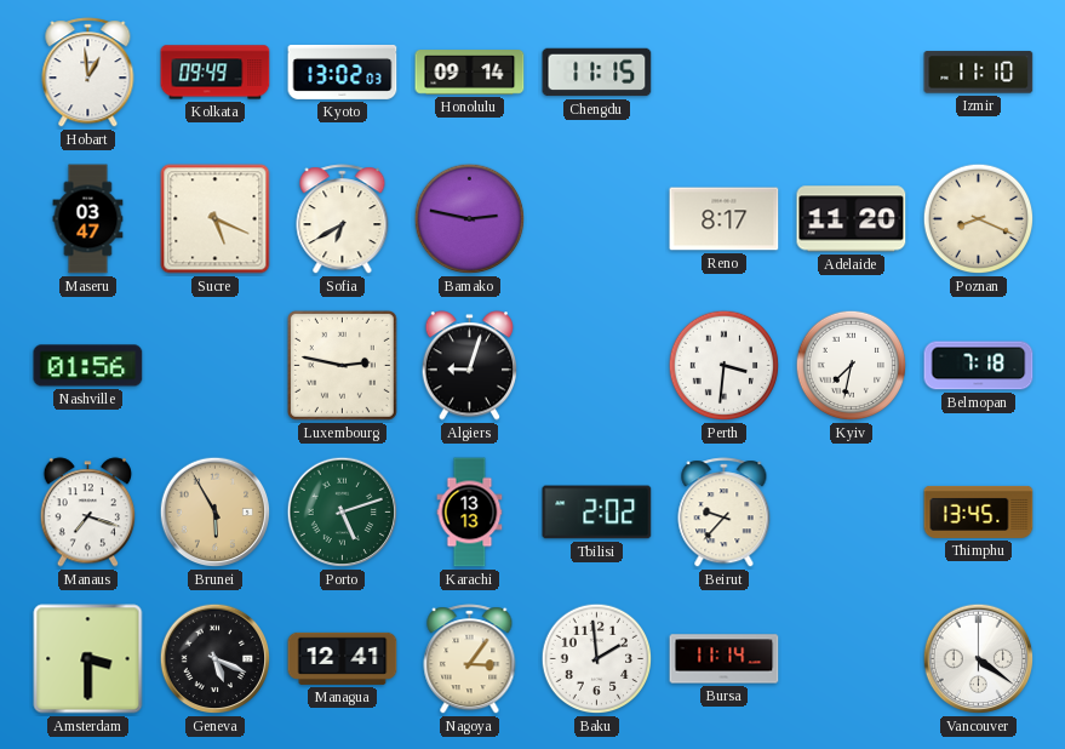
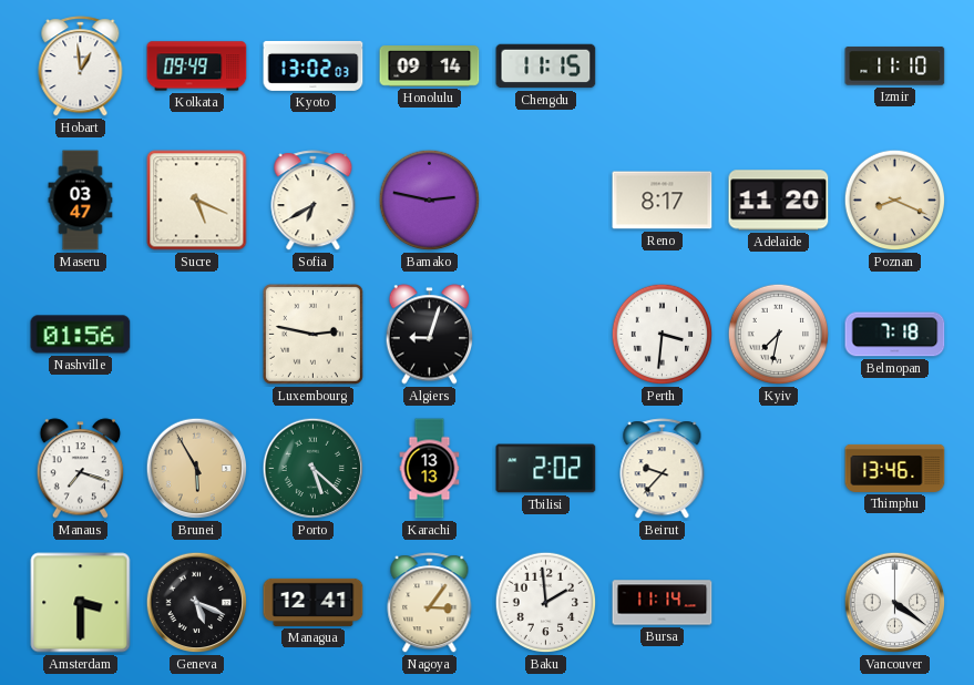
Porto: 5:12 -> 5:22
Thimphu: 13:45 -> 13:46
